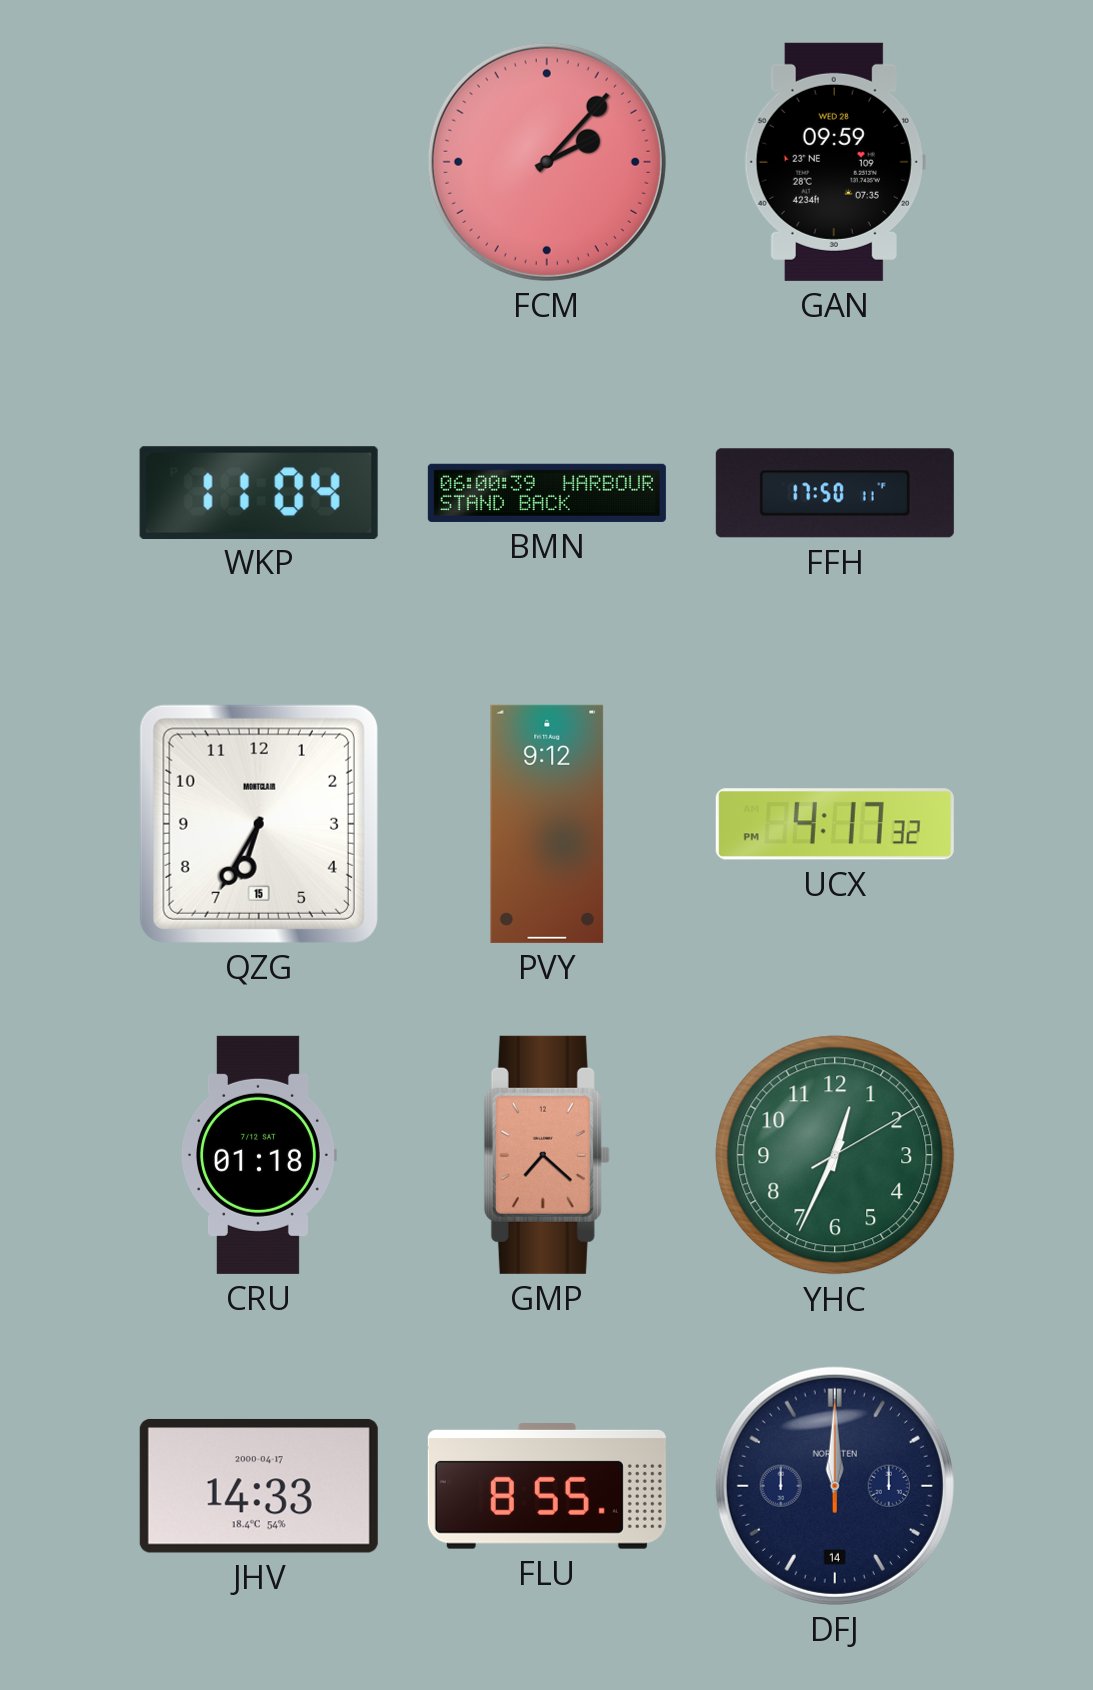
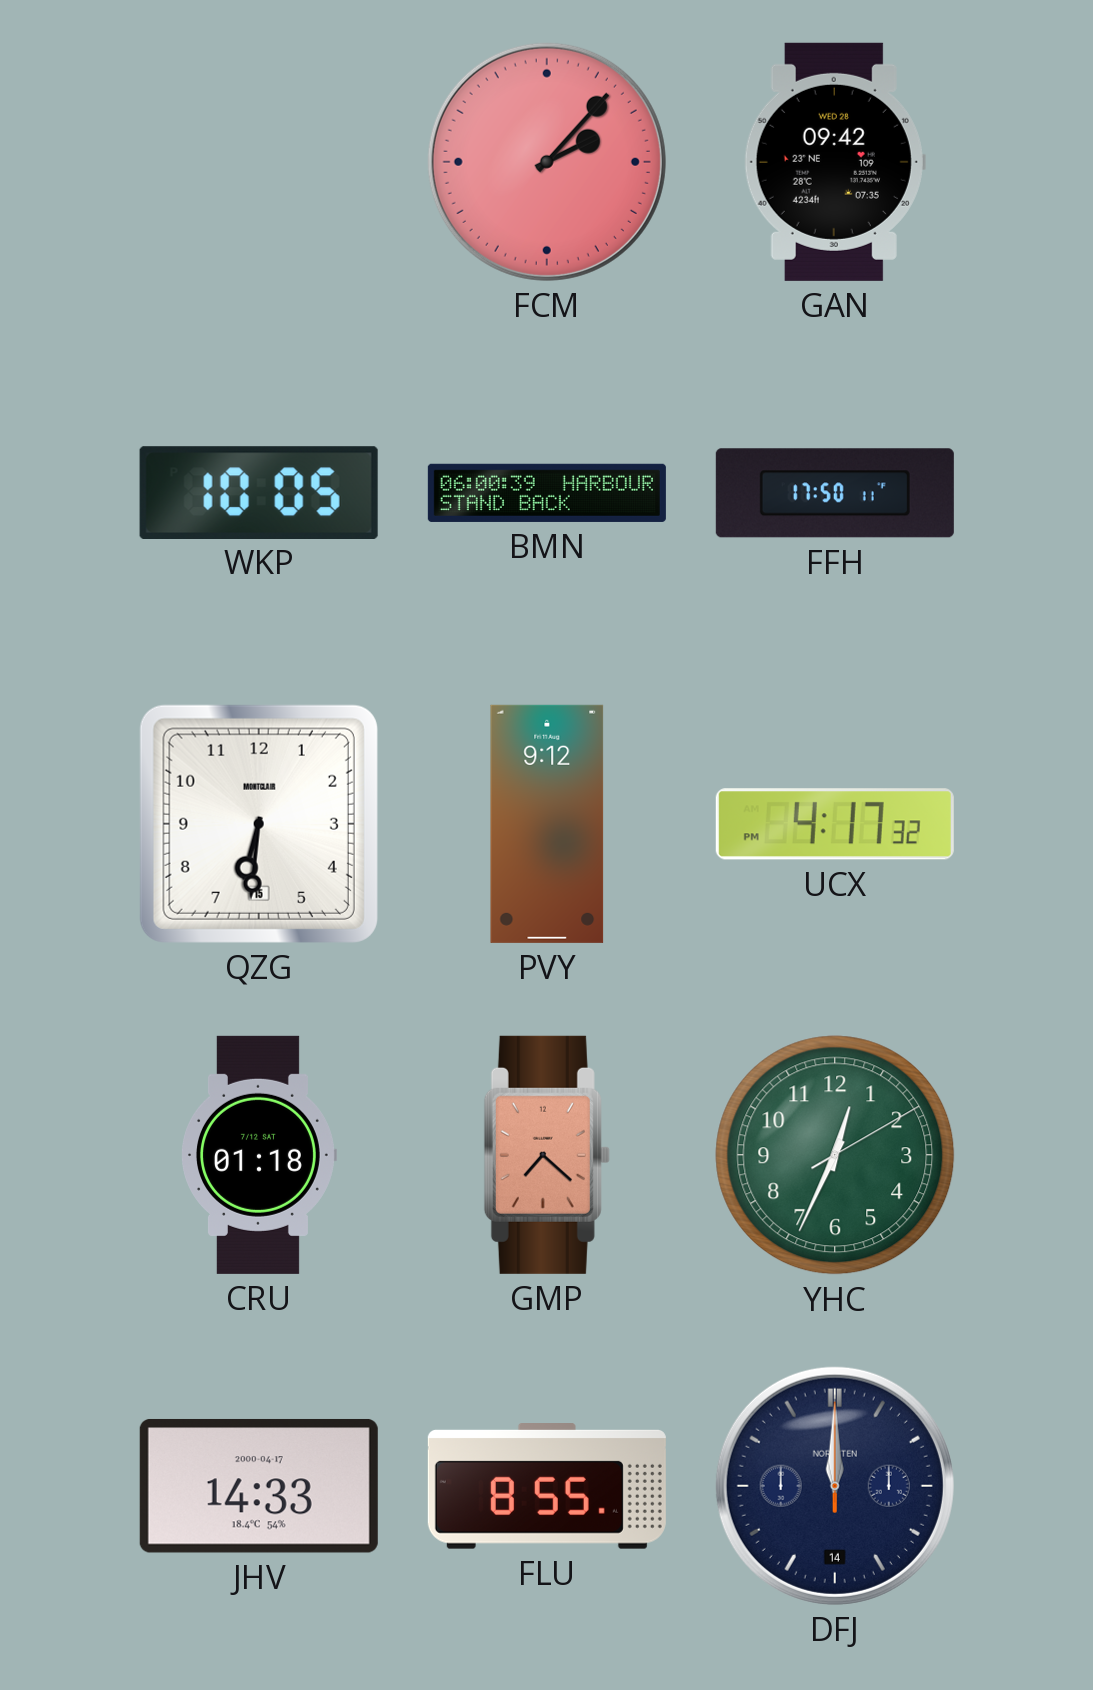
GAN: 09:59 -> 09:42
WKP: 11:04 -> 10:05
QZG: 6:35 -> 6:31
